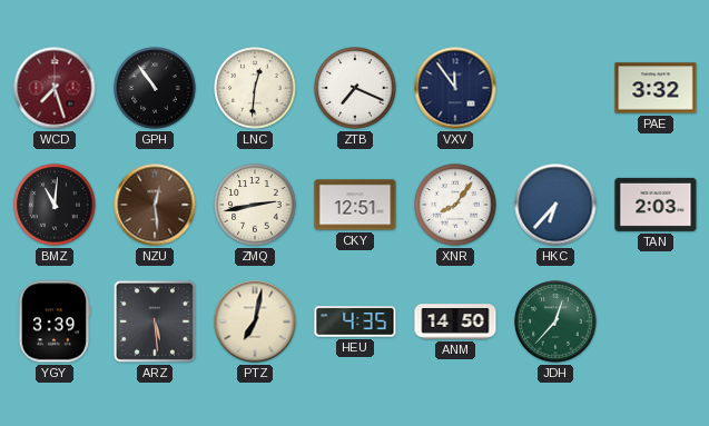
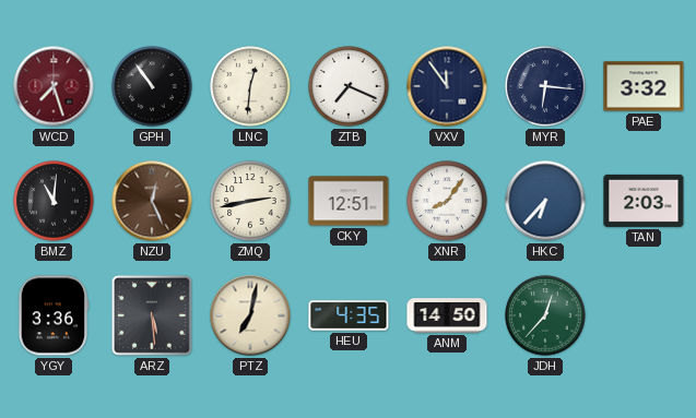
MYR: none -> 6:16
NZU: 12:29 -> 12:26
YGY: 3:39 -> 3:36
